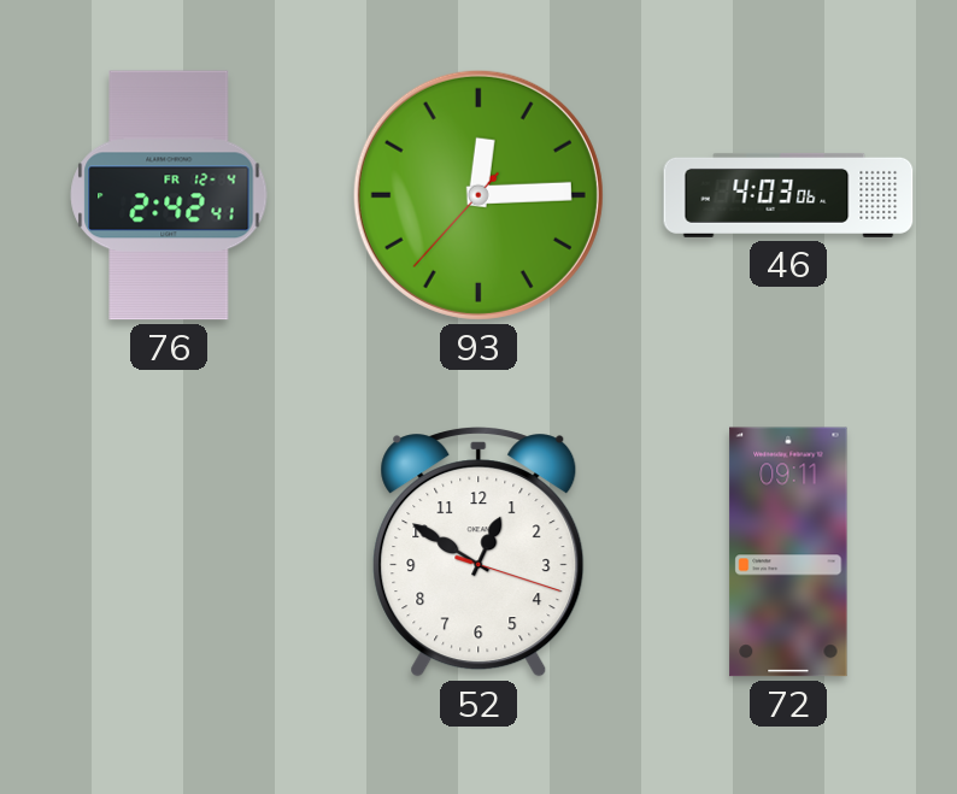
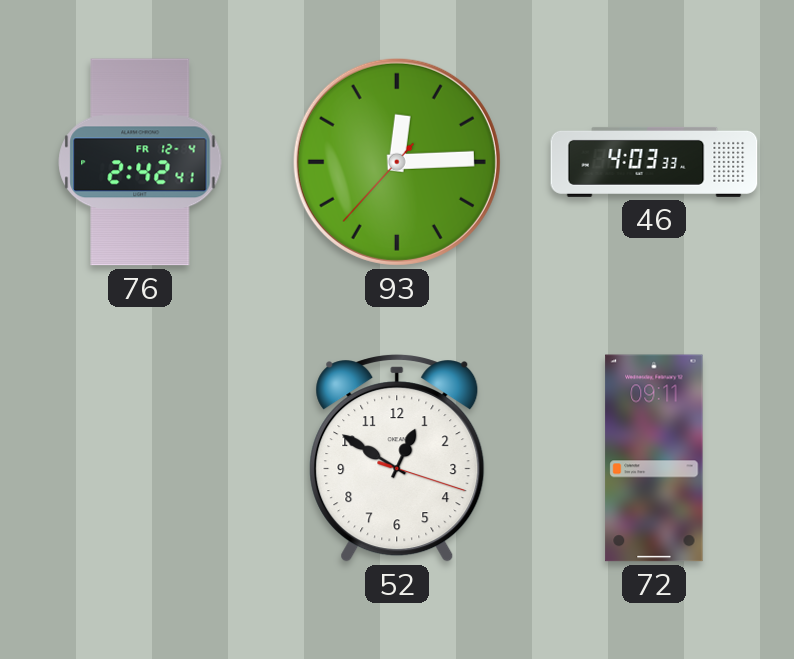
46: 4:03:06 -> 4:03:33
